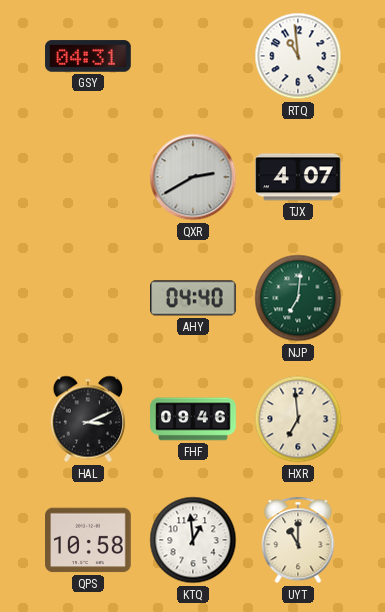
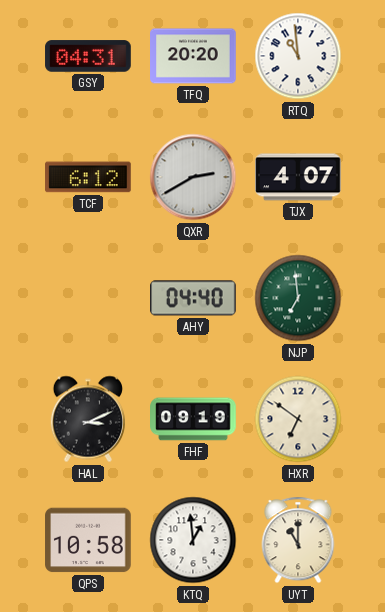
TFQ: none -> 20:20
TCF: none -> 6:12
NJP: 7:01 -> 6:59
FHF: 09:46 -> 09:19
HXR: 6:59 -> 6:51
